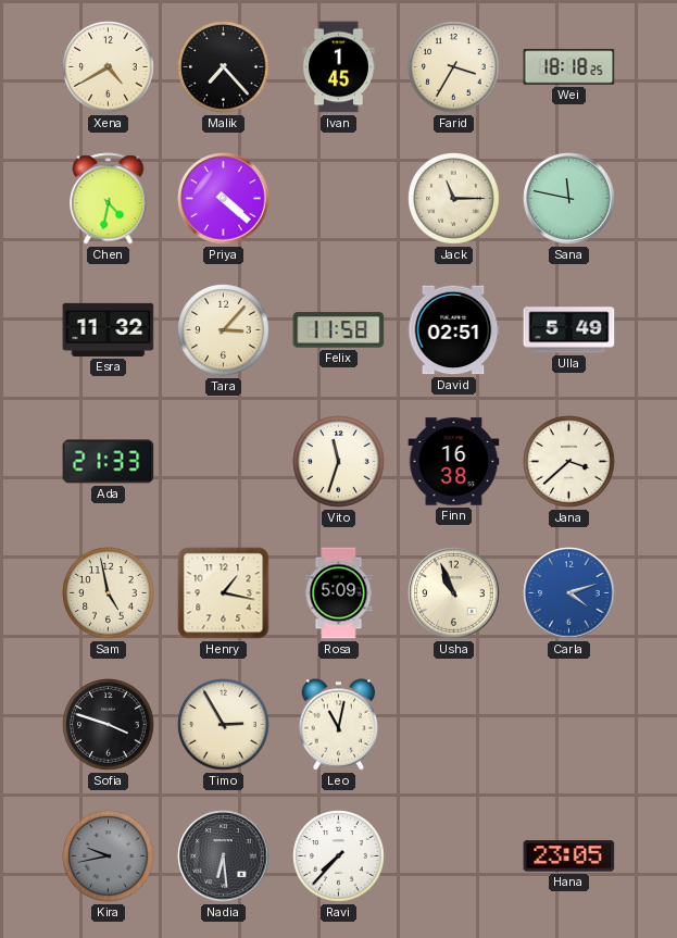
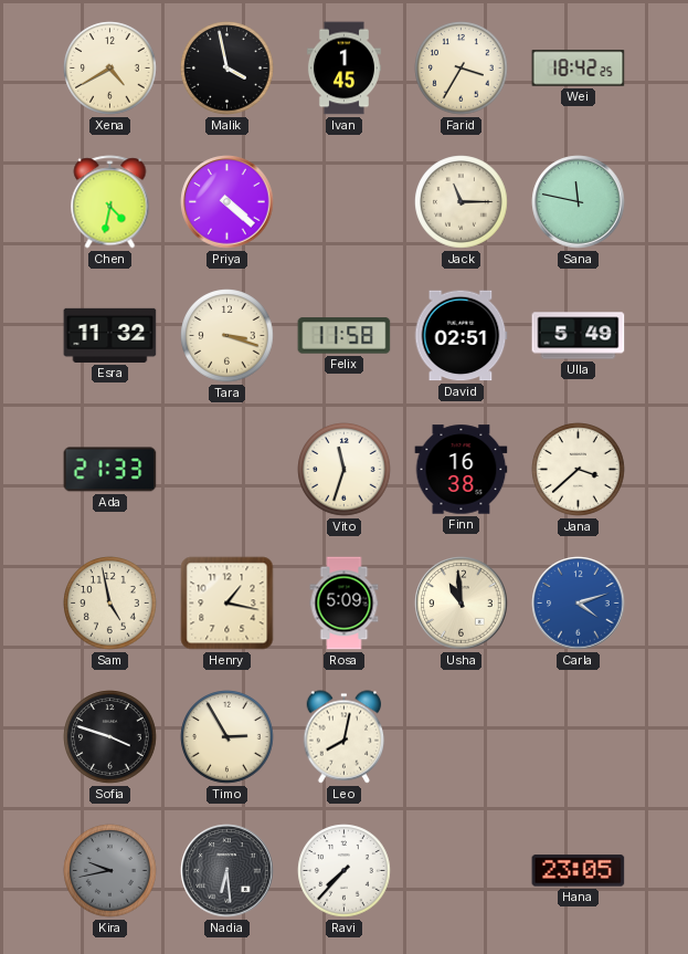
Malik: 7:23 -> 3:58
Wei: 18:18 -> 18:42
Tara: 3:07 -> 3:18
Usha: 10:56 -> 10:59
Leo: 11:02 -> 8:02
